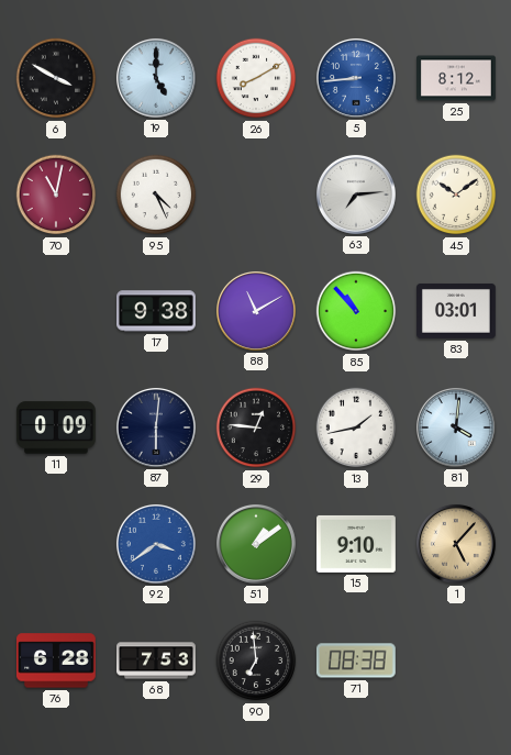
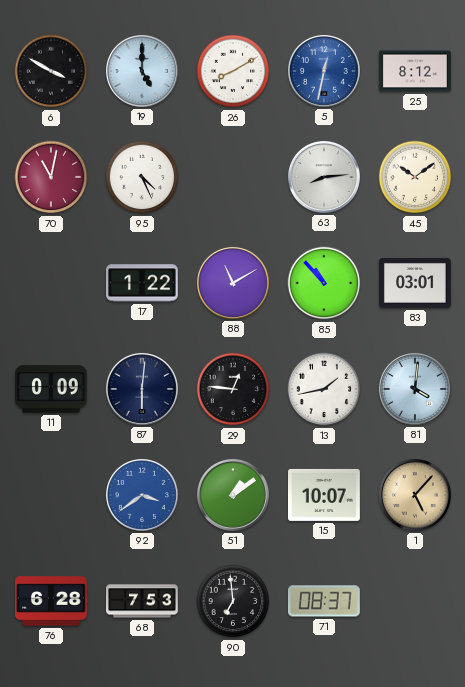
5: 8:44 -> 12:32
63: 7:14 -> 8:14
17: 9:38 -> 1:22
15: 9:10 -> 10:07
71: 08:38 -> 08:37
